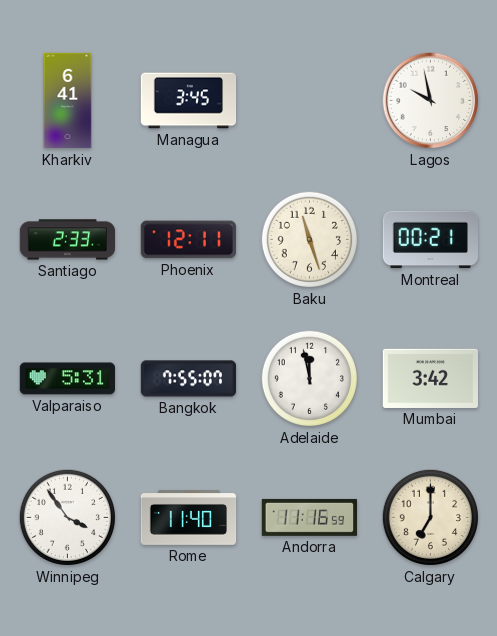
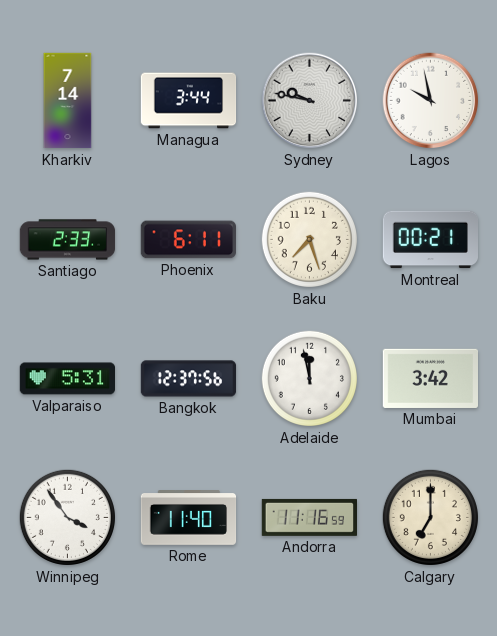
Kharkiv: 6:41 -> 7:14
Managua: 3:45 -> 3:44
Sydney: none -> 9:47
Phoenix: 12:11 -> 6:11
Baku: 11:27 -> 7:27
Bangkok: 7:55 -> 12:37
